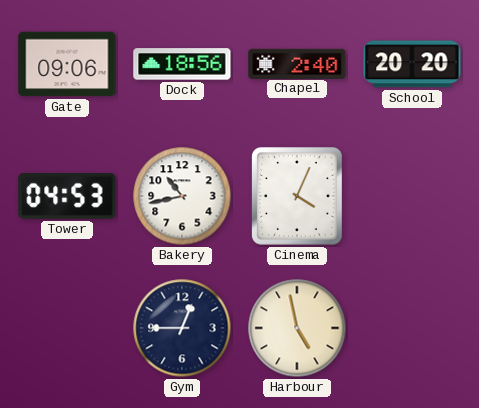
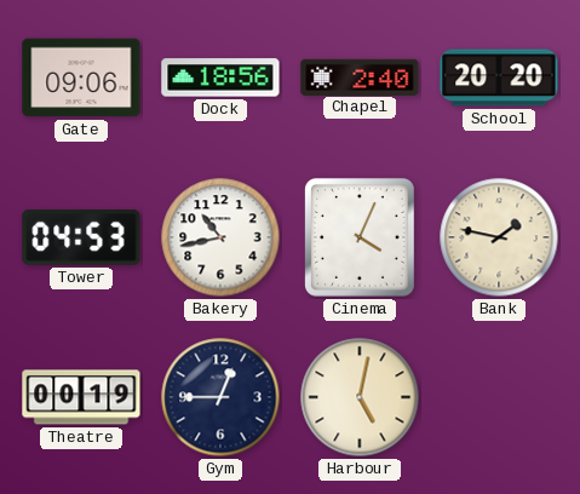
Bank: none -> 1:47
Theatre: none -> 00:19
Harbour: 4:58 -> 5:02
